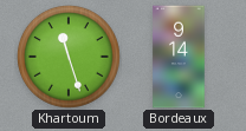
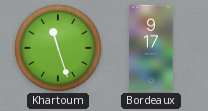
Bordeaux: 9:14 -> 9:17
